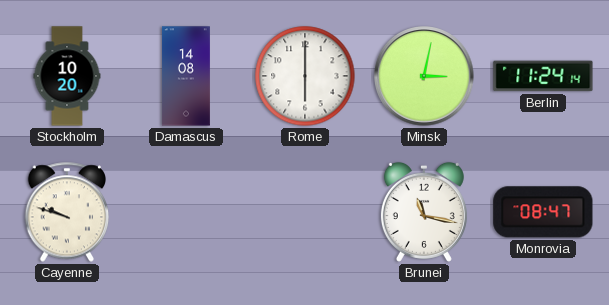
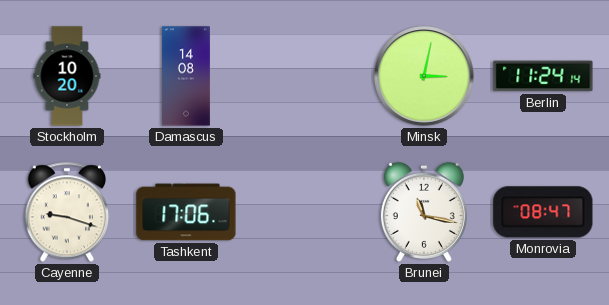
Rome: 6:00 -> none
Cayenne: 9:48 -> 9:18
Tashkent: none -> 17:06
